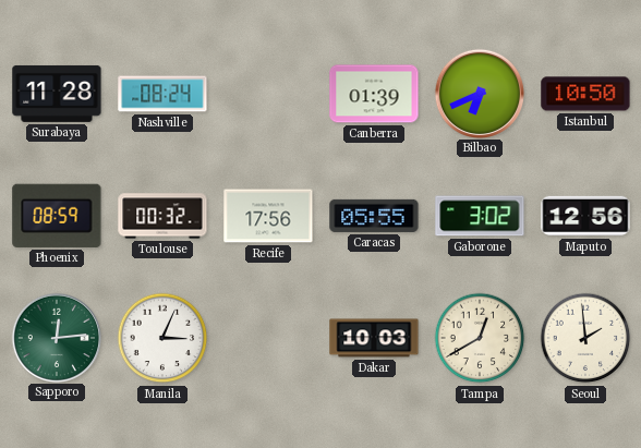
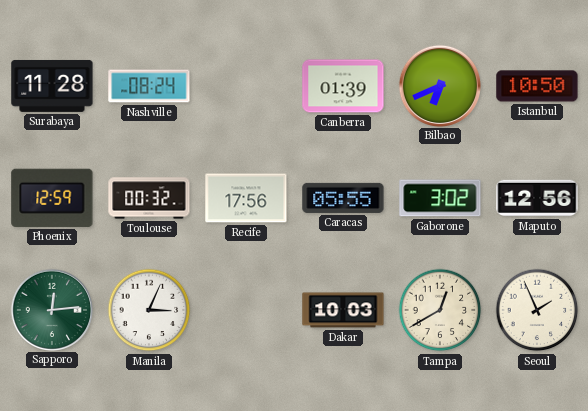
Phoenix: 08:59 -> 12:59
Seoul: 1:59 -> 1:56
